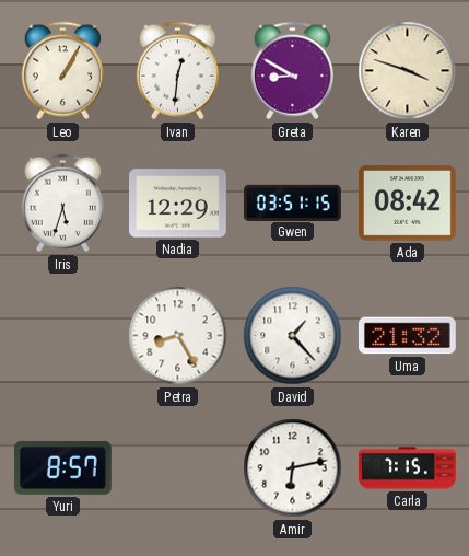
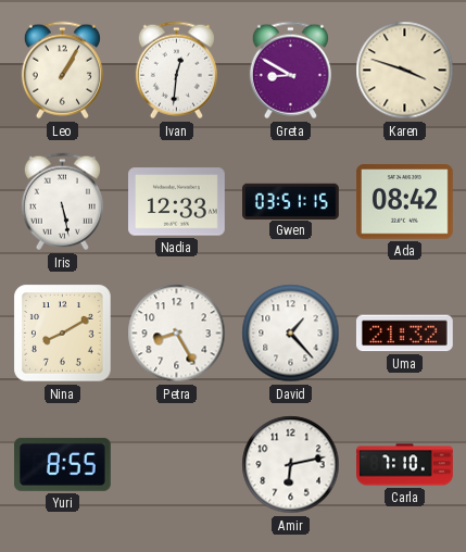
Iris: 5:33 -> 5:28
Nadia: 12:29 -> 12:33
Nina: none -> 8:10
Yuri: 8:57 -> 8:55
Carla: 7:15 -> 7:10
